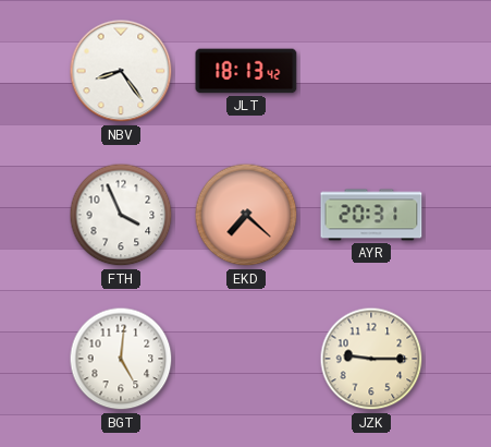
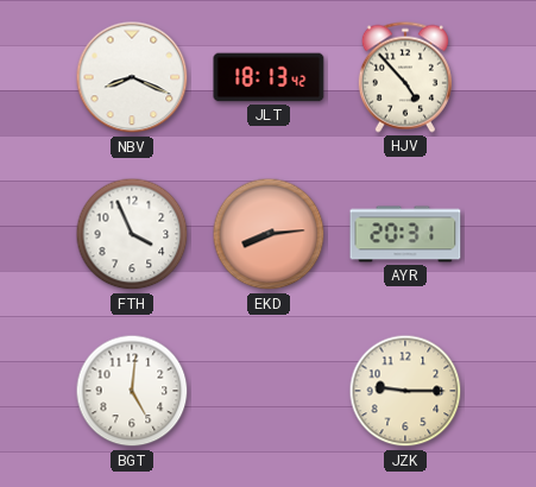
NBV: 8:24 -> 8:19
HJV: none -> 4:53
EKD: 7:22 -> 8:14
